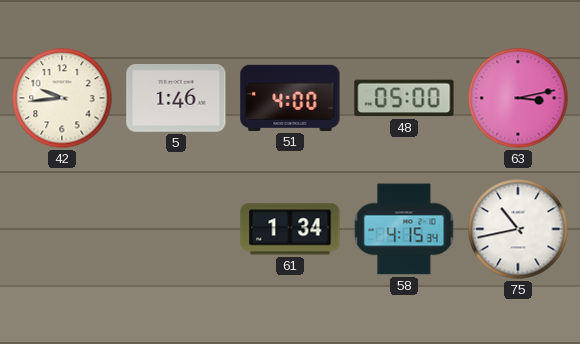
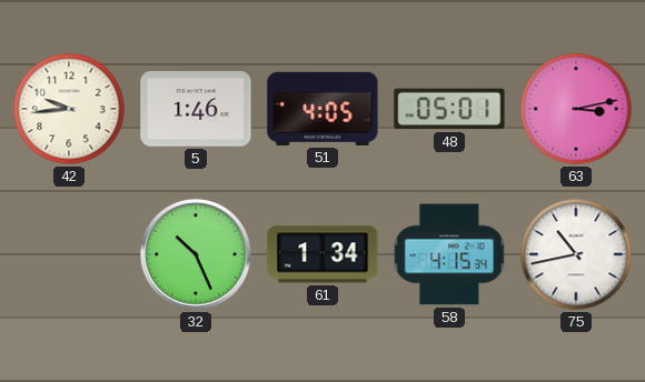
51: 4:00 -> 4:05
48: 05:00 -> 05:01
32: none -> 10:26
